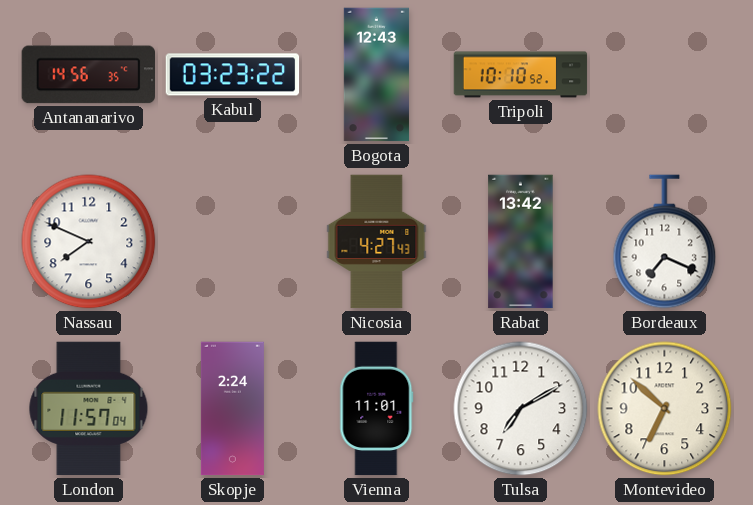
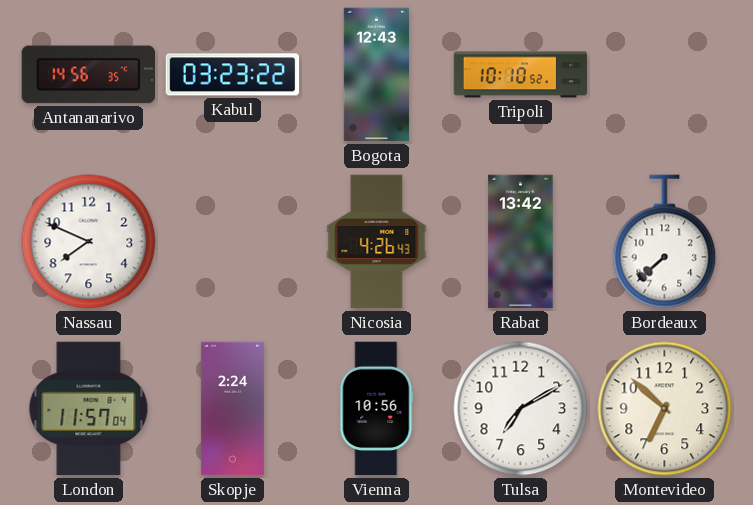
Nicosia: 4:27 -> 4:26
Bordeaux: 7:19 -> 7:38
Vienna: 11:01 -> 10:56
